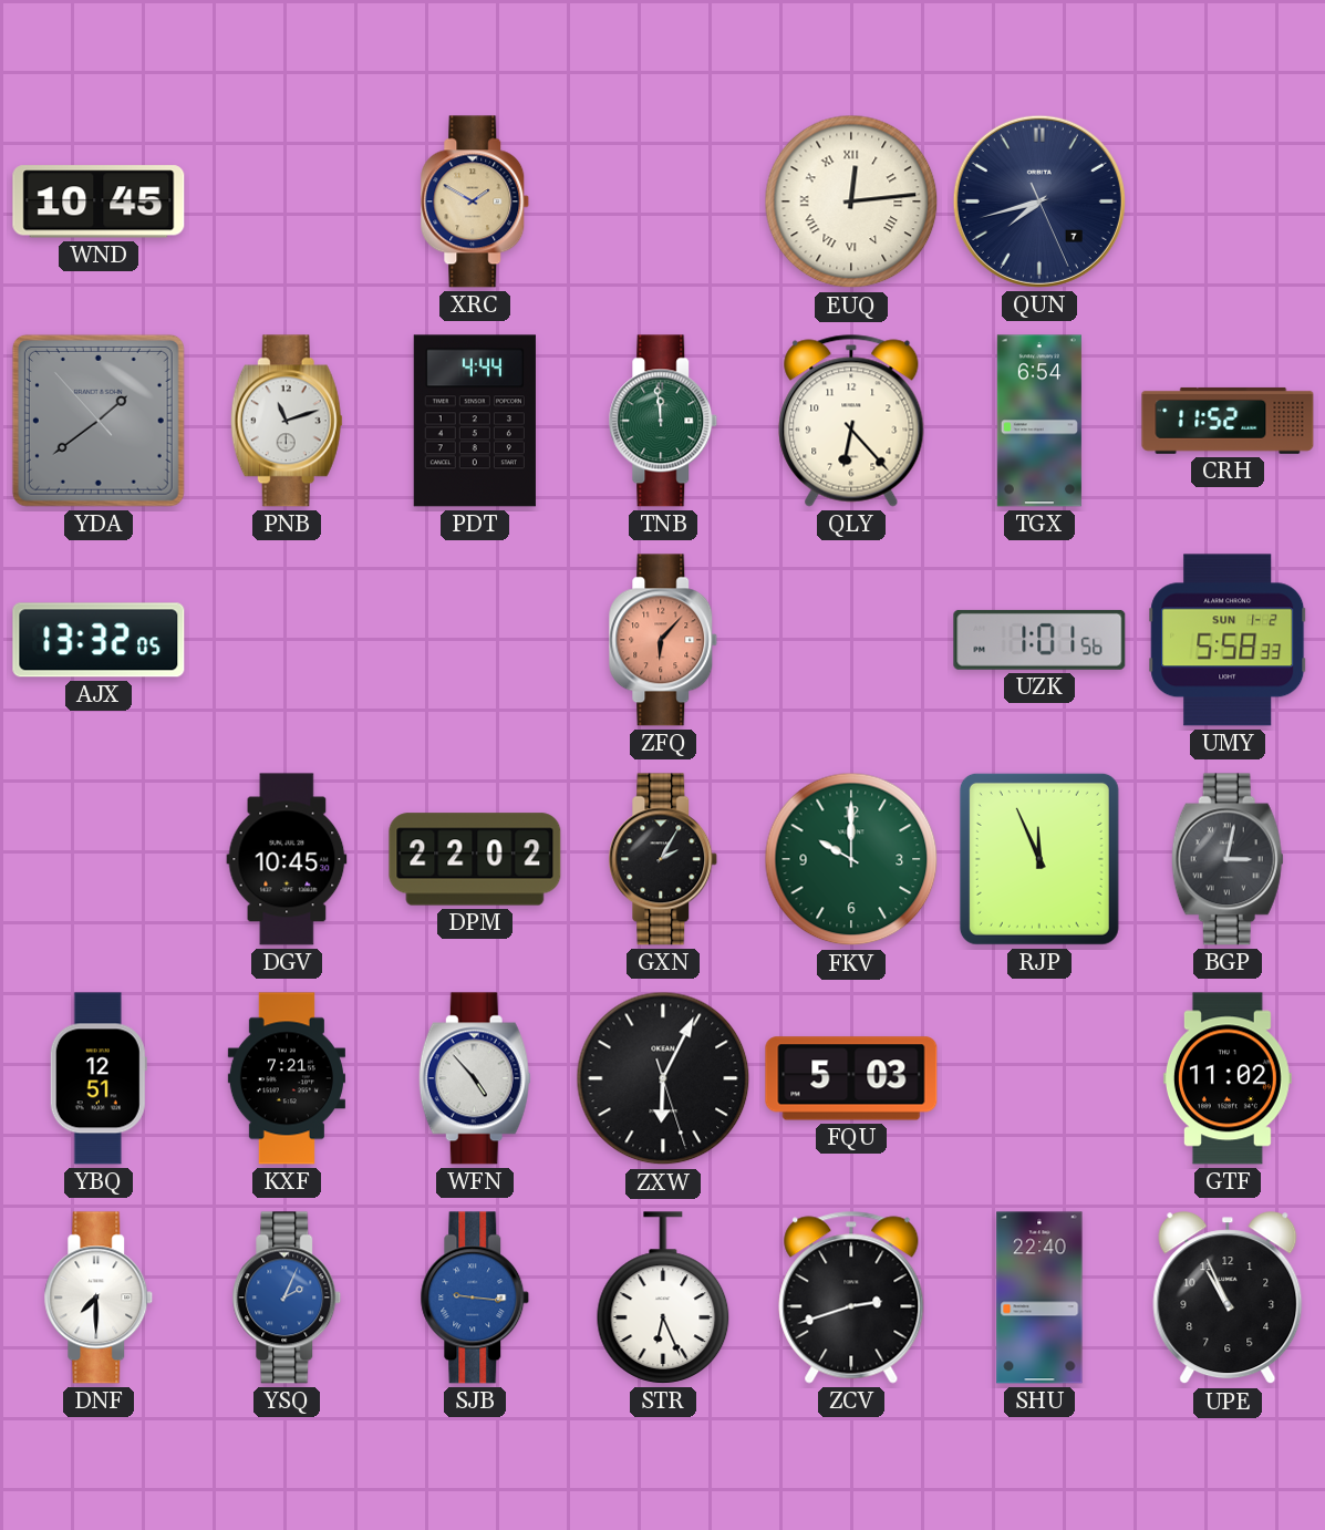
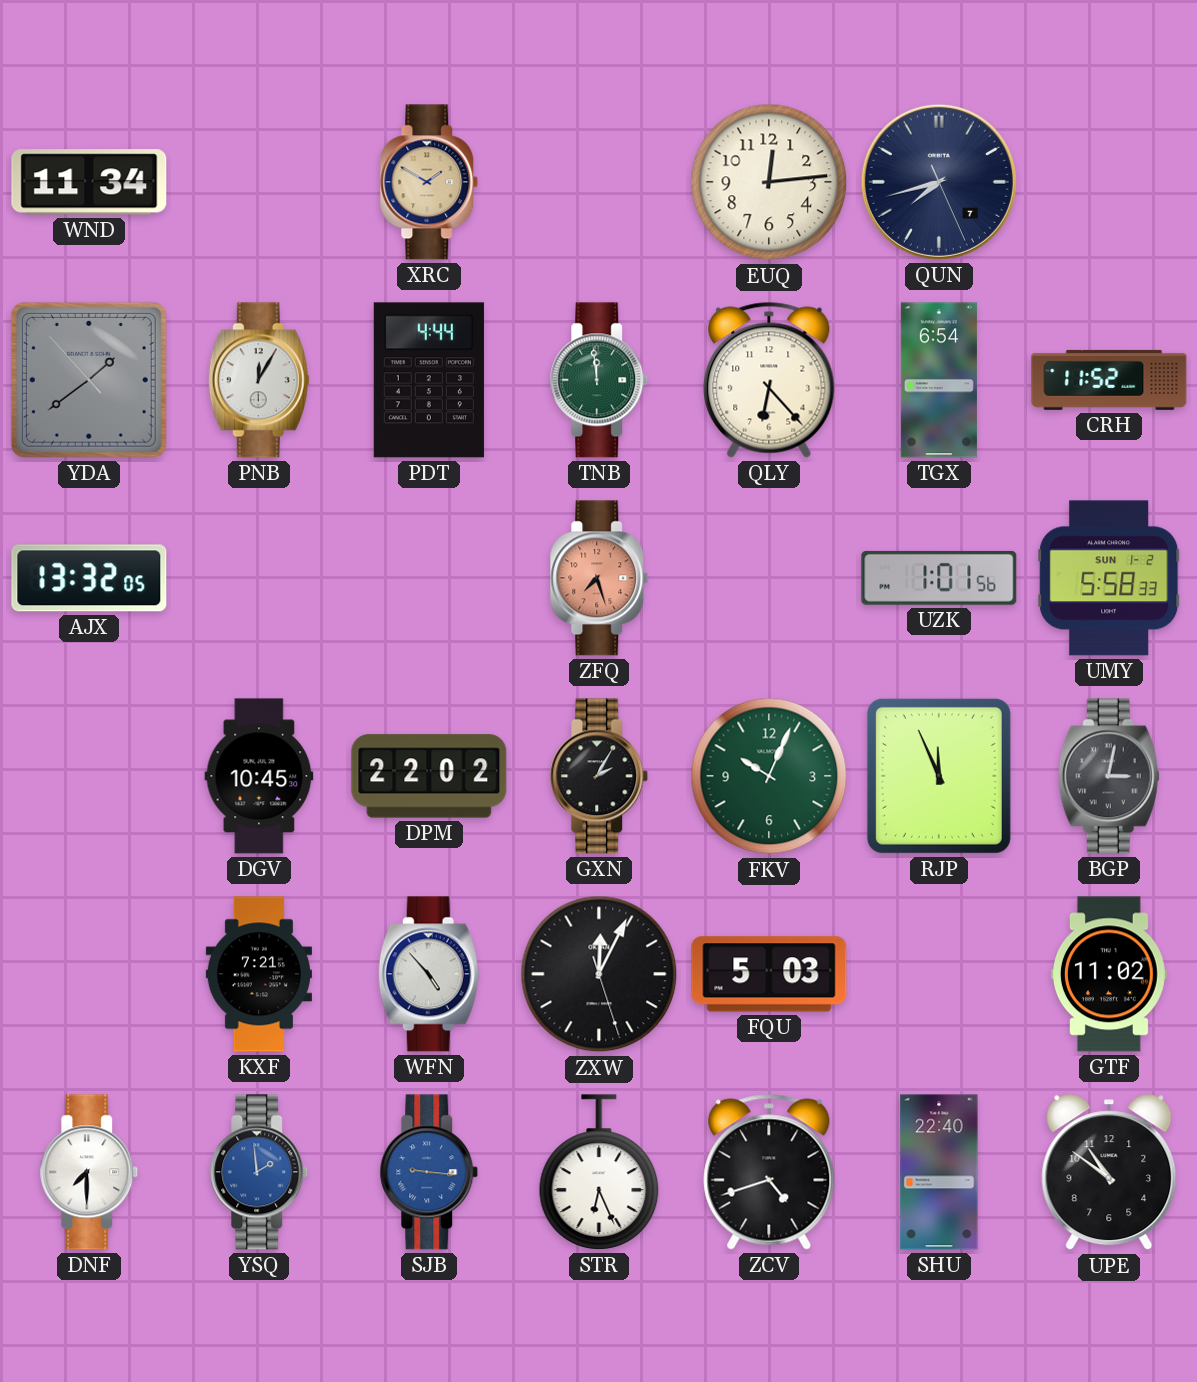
WND: 10:45 -> 11:34
EUQ numerals: Roman -> Arabic
PNB: 11:12 -> 12:05
ZFQ: 6:07 -> 7:27
FKV: 10:00 -> 10:04
YBQ: 12:51 -> none
ZXW: 6:04 -> 12:04
YSQ: 2:04 -> 1:59
ZCV: 2:42 -> 4:42
UPE: 10:56 -> 10:51
